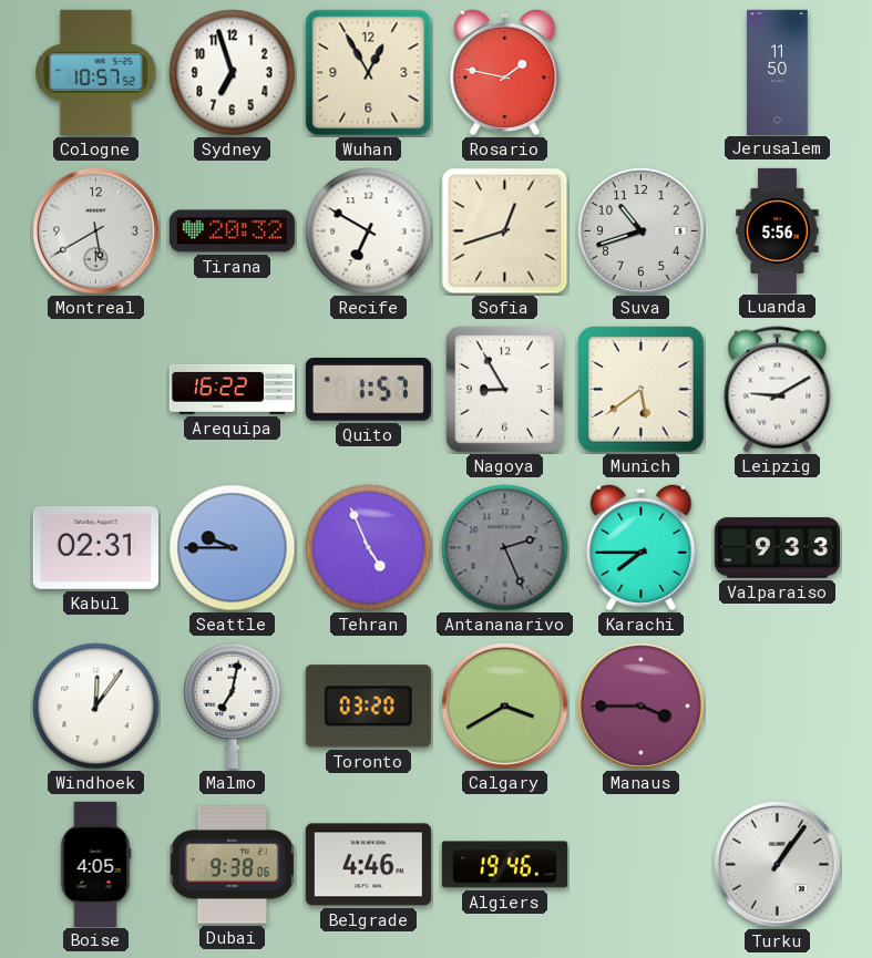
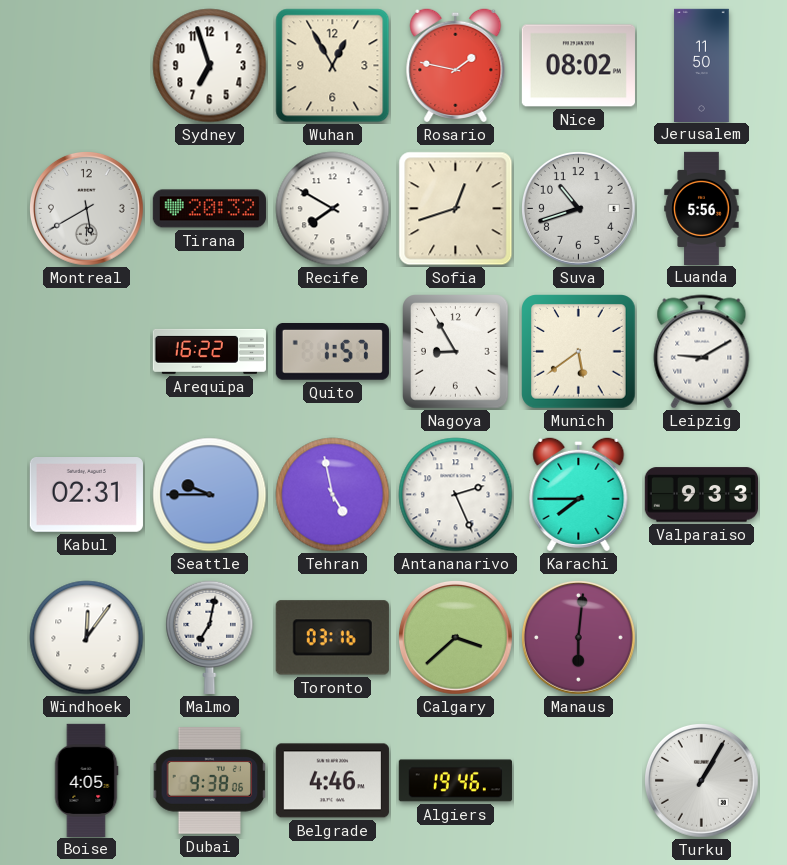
Cologne: 10:57 -> none
Nice: none -> 08:02
Recife: 6:50 -> 7:50
Tehran: 4:56 -> 4:58
Antananarivo dial: grey -> white
Toronto: 03:20 -> 03:16
Calgary: 3:40 -> 3:38
Manaus: 3:45 -> 6:01
Turku: 1:06 -> 1:05
